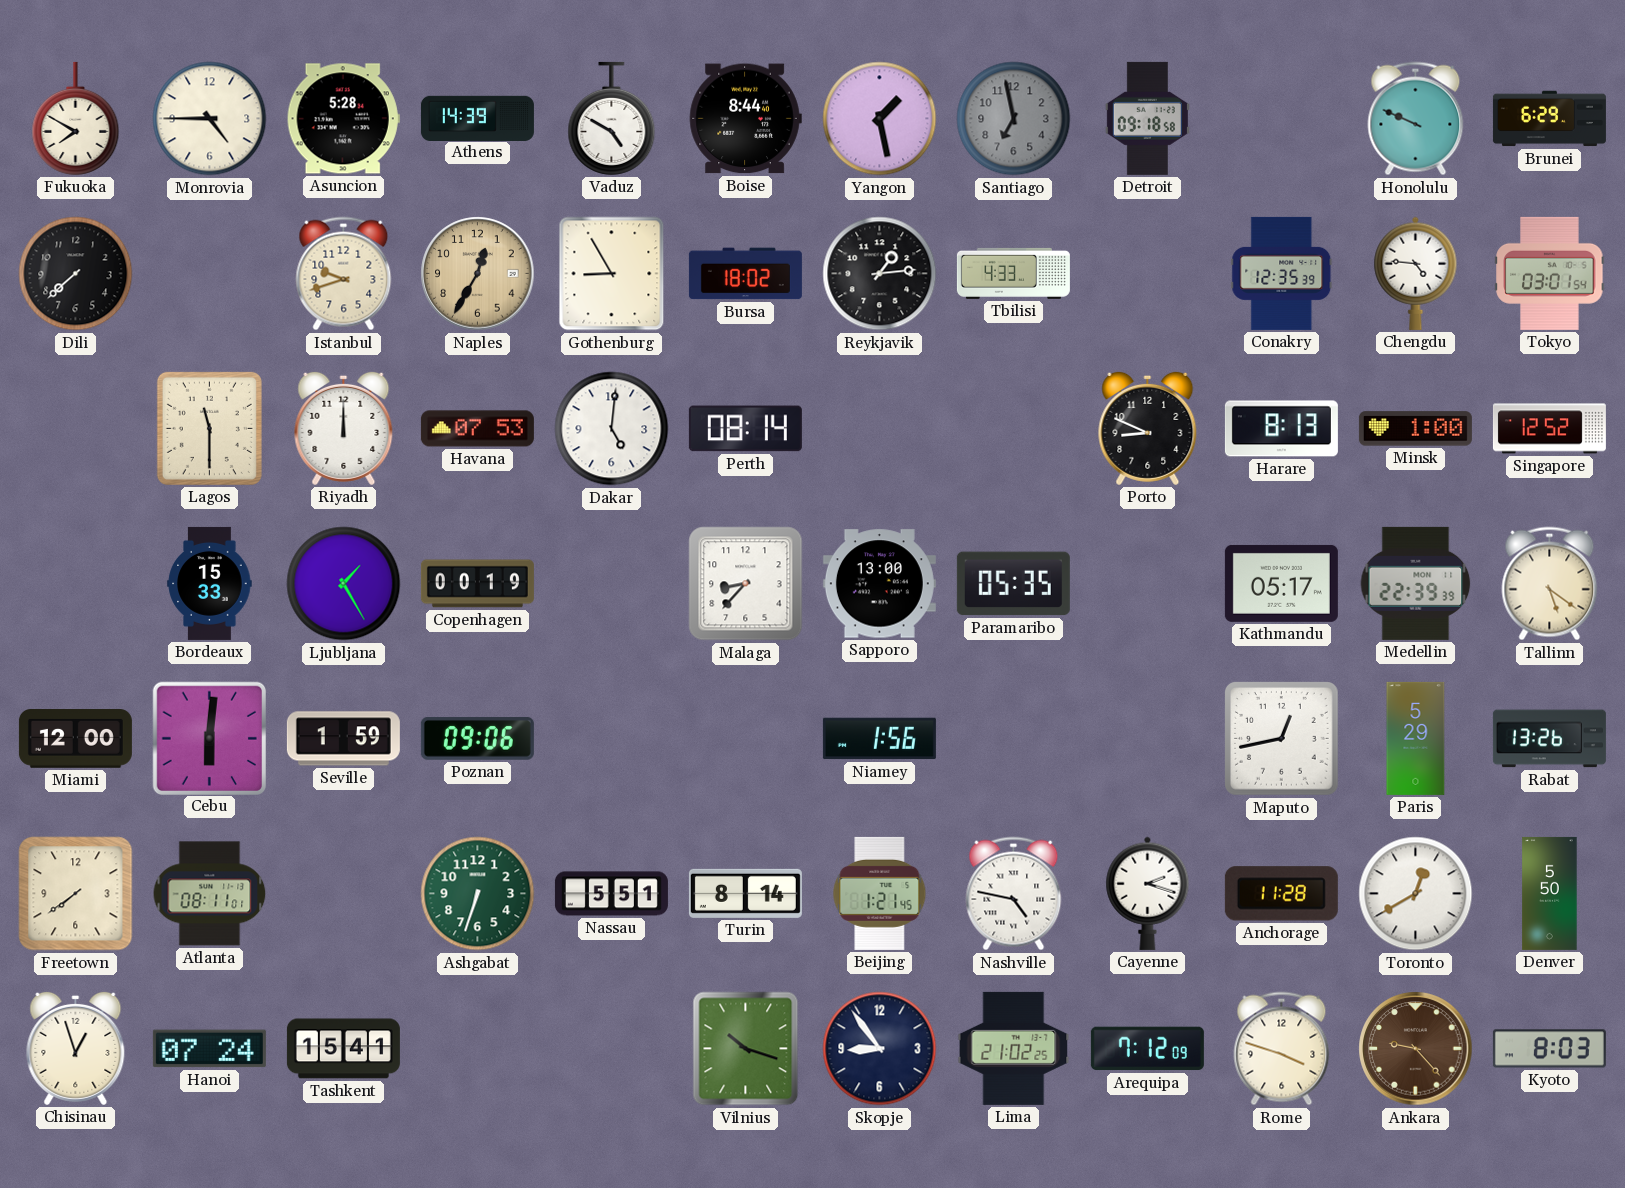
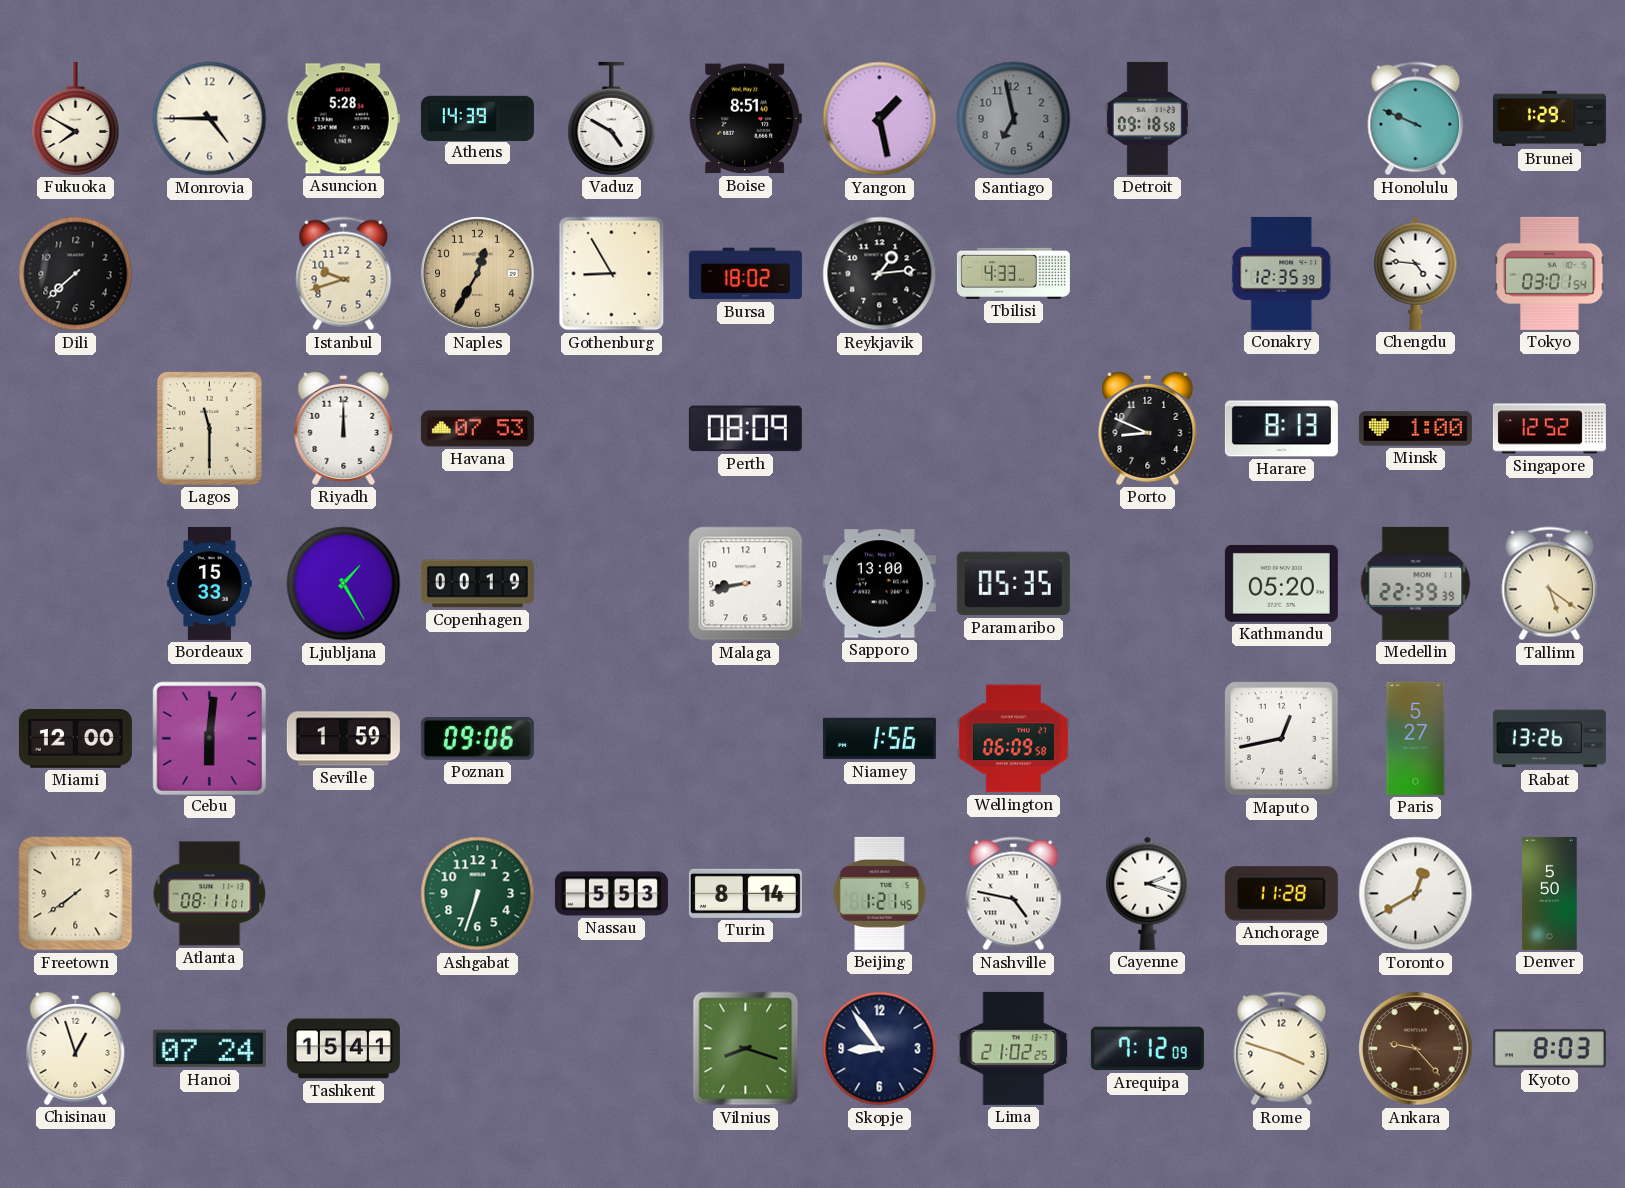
Boise: 8:44 -> 8:51
Brunei: 6:29 -> 1:29
Dakar: 5:01 -> none
Perth: 08:14 -> 08:09
Malaga: 8:37 -> 8:43
Kathmandu: 05:17 -> 05:20
Wellington: none -> 06:09
Paris: 5:29 -> 5:27
Nassau: 5:51 -> 5:53
Vilnius: 10:18 -> 8:18
